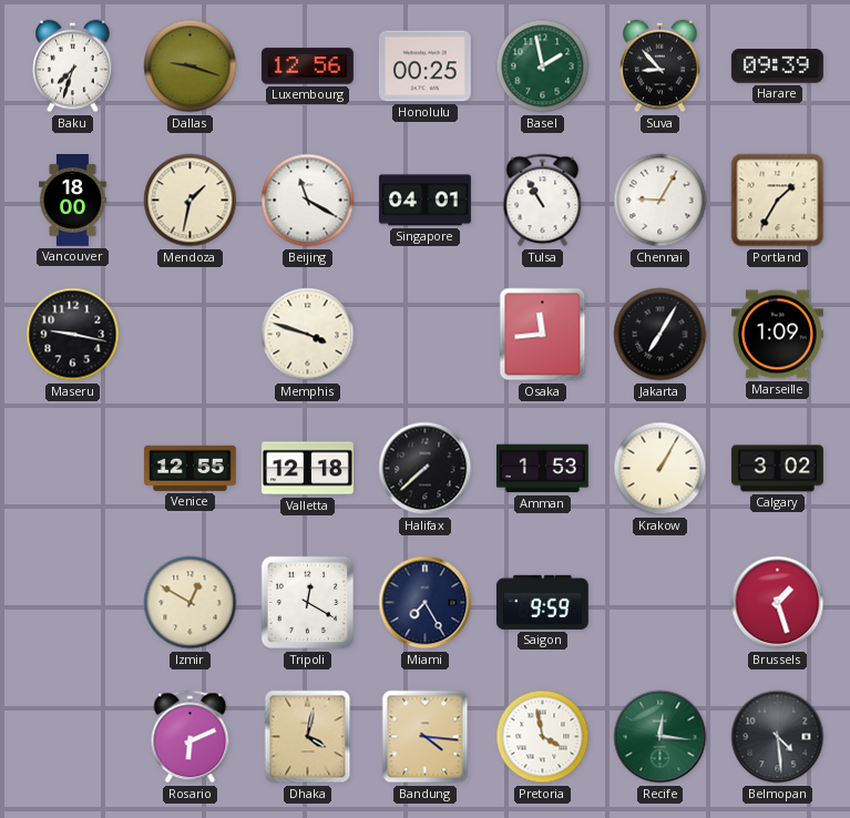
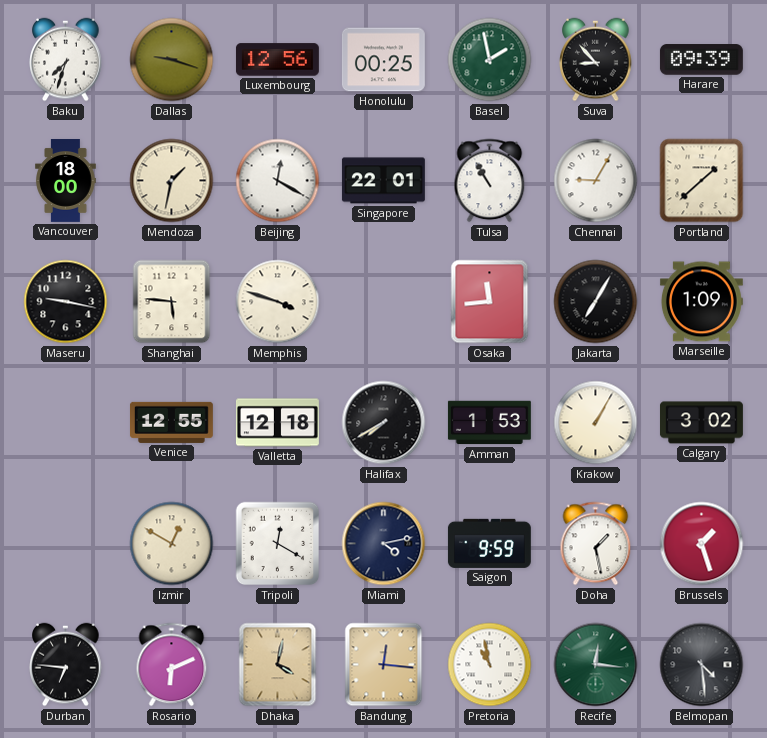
Beijing: 11:20 -> 12:20
Singapore: 04:01 -> 22:01
Portland: 1:35 -> 1:38
Shanghai: none -> 5:46
Halifax: 7:38 -> 7:40
Miami: 7:25 -> 4:13
Doha: none -> 1:28
Durban: none -> 6:46
Bandung: 4:16 -> 12:16
Pretoria: 3:58 -> 10:58
